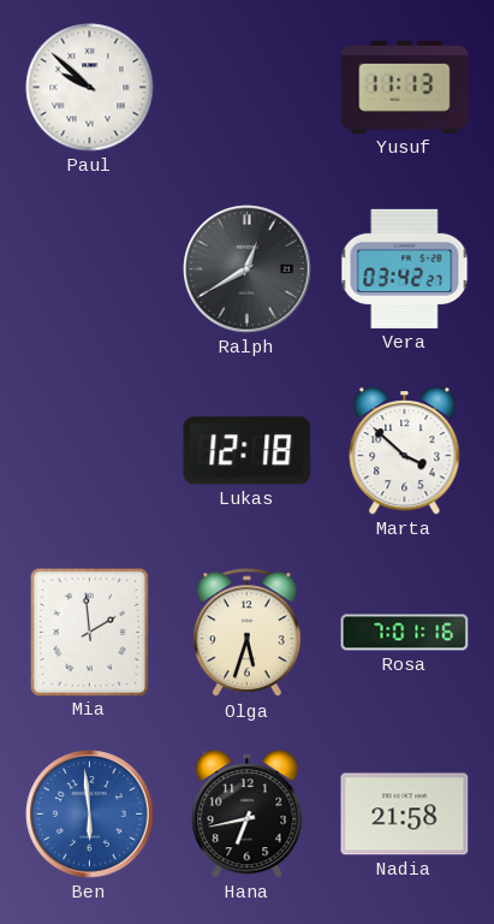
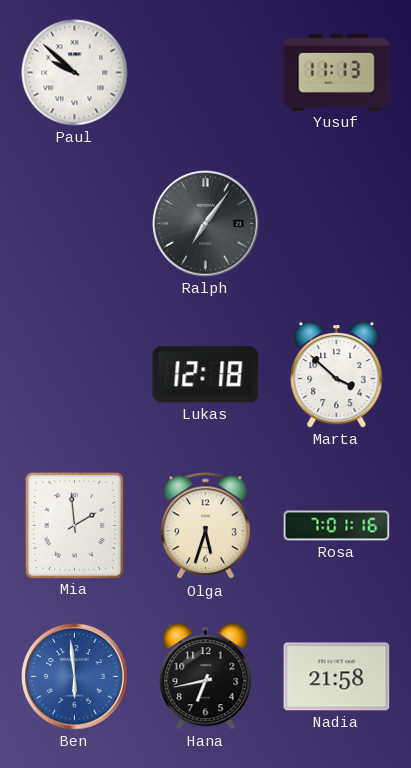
Ralph: 12:40 -> 7:06
Vera: 03:42 -> none
